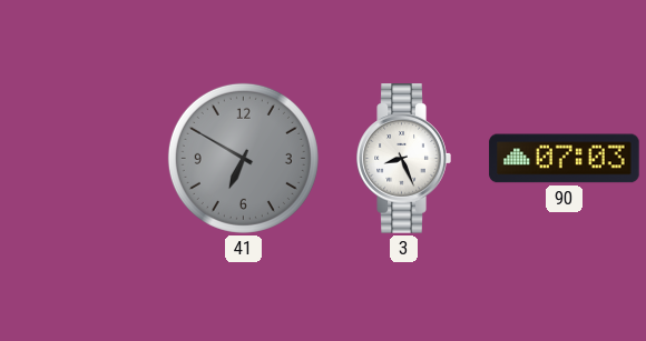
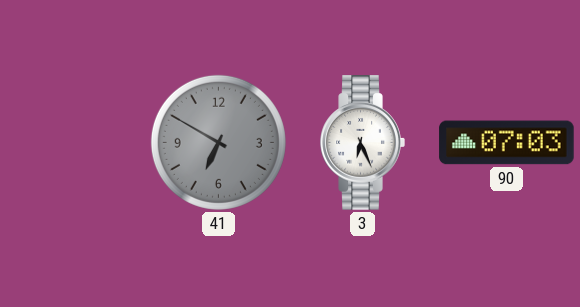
3: 8:26 -> 6:26
